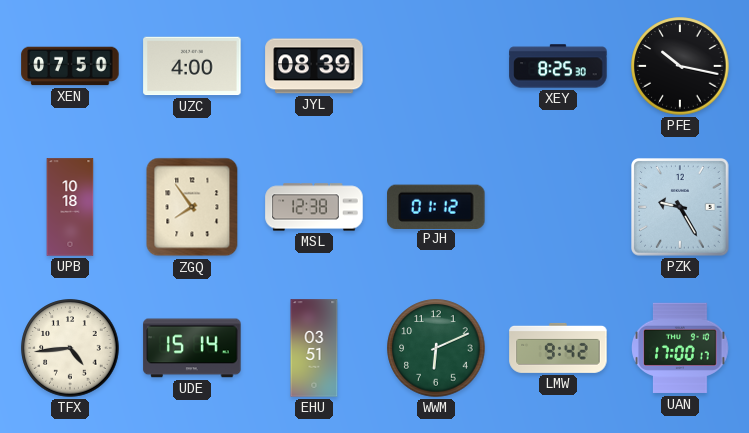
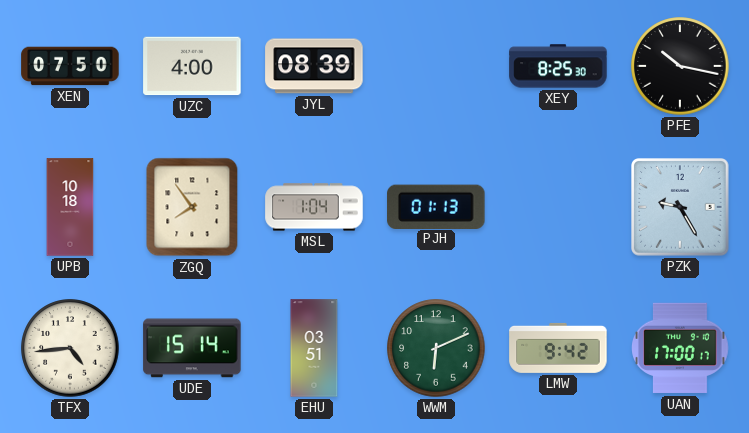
MSL: 12:38 -> 1:04
PJH: 01:12 -> 01:13
